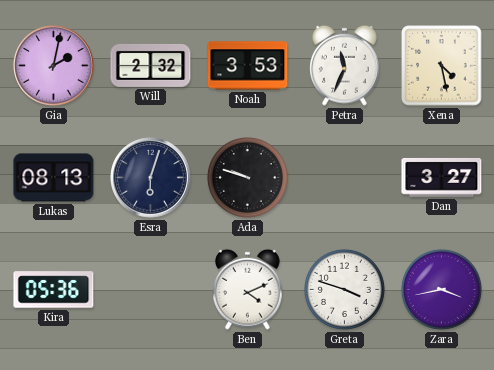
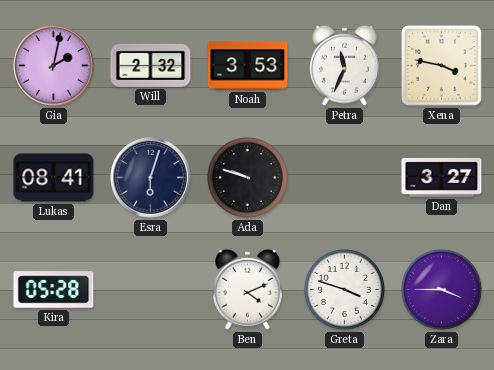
Xena: 4:28 -> 3:47
Lukas: 08:13 -> 08:41
Kira: 05:36 -> 05:28
Zara: 3:43 -> 3:45
